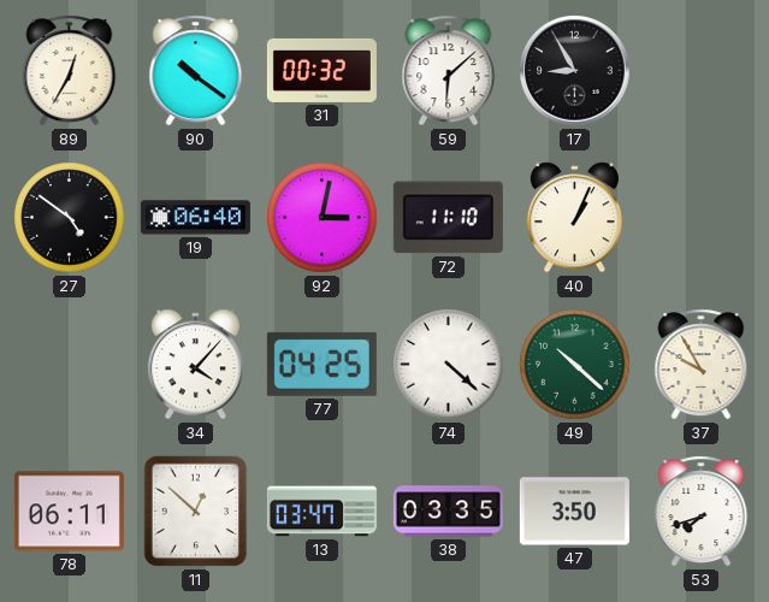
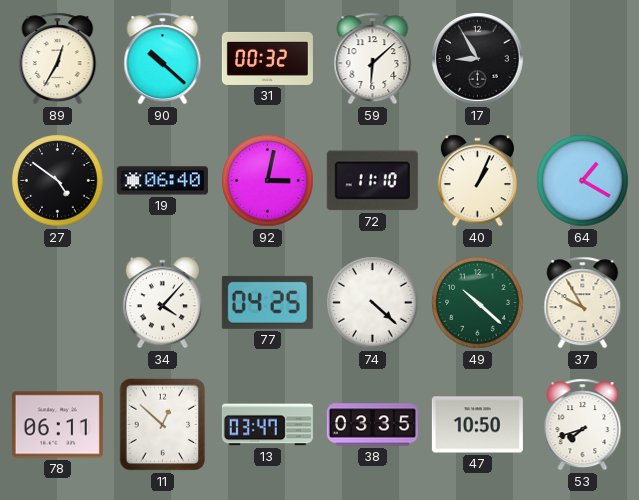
90: 10:21 -> 10:22
64: none -> 1:20
47: 3:50 -> 10:50
